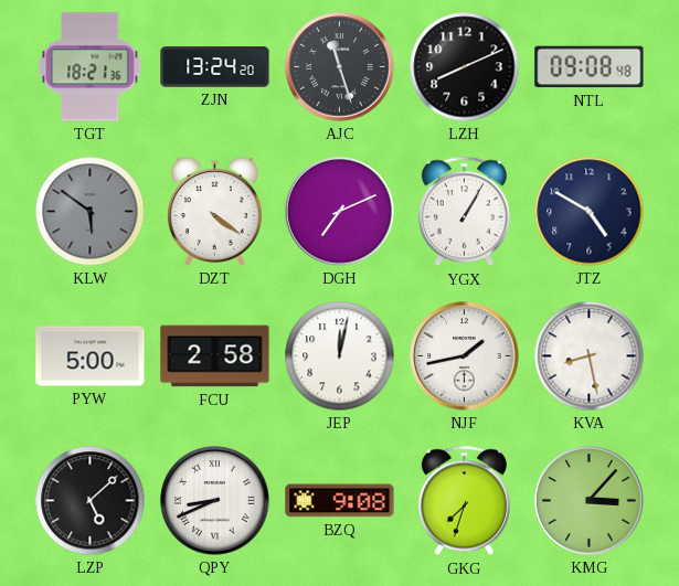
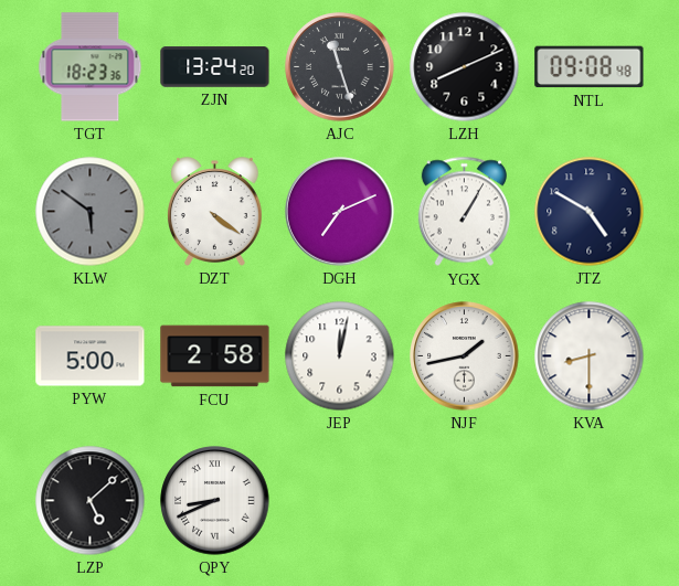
TGT: 18:21 -> 18:23
KVA: 8:28 -> 8:30
BZQ: 9:08 -> none
GKG: 7:33 -> none
KMG: 3:07 -> none
